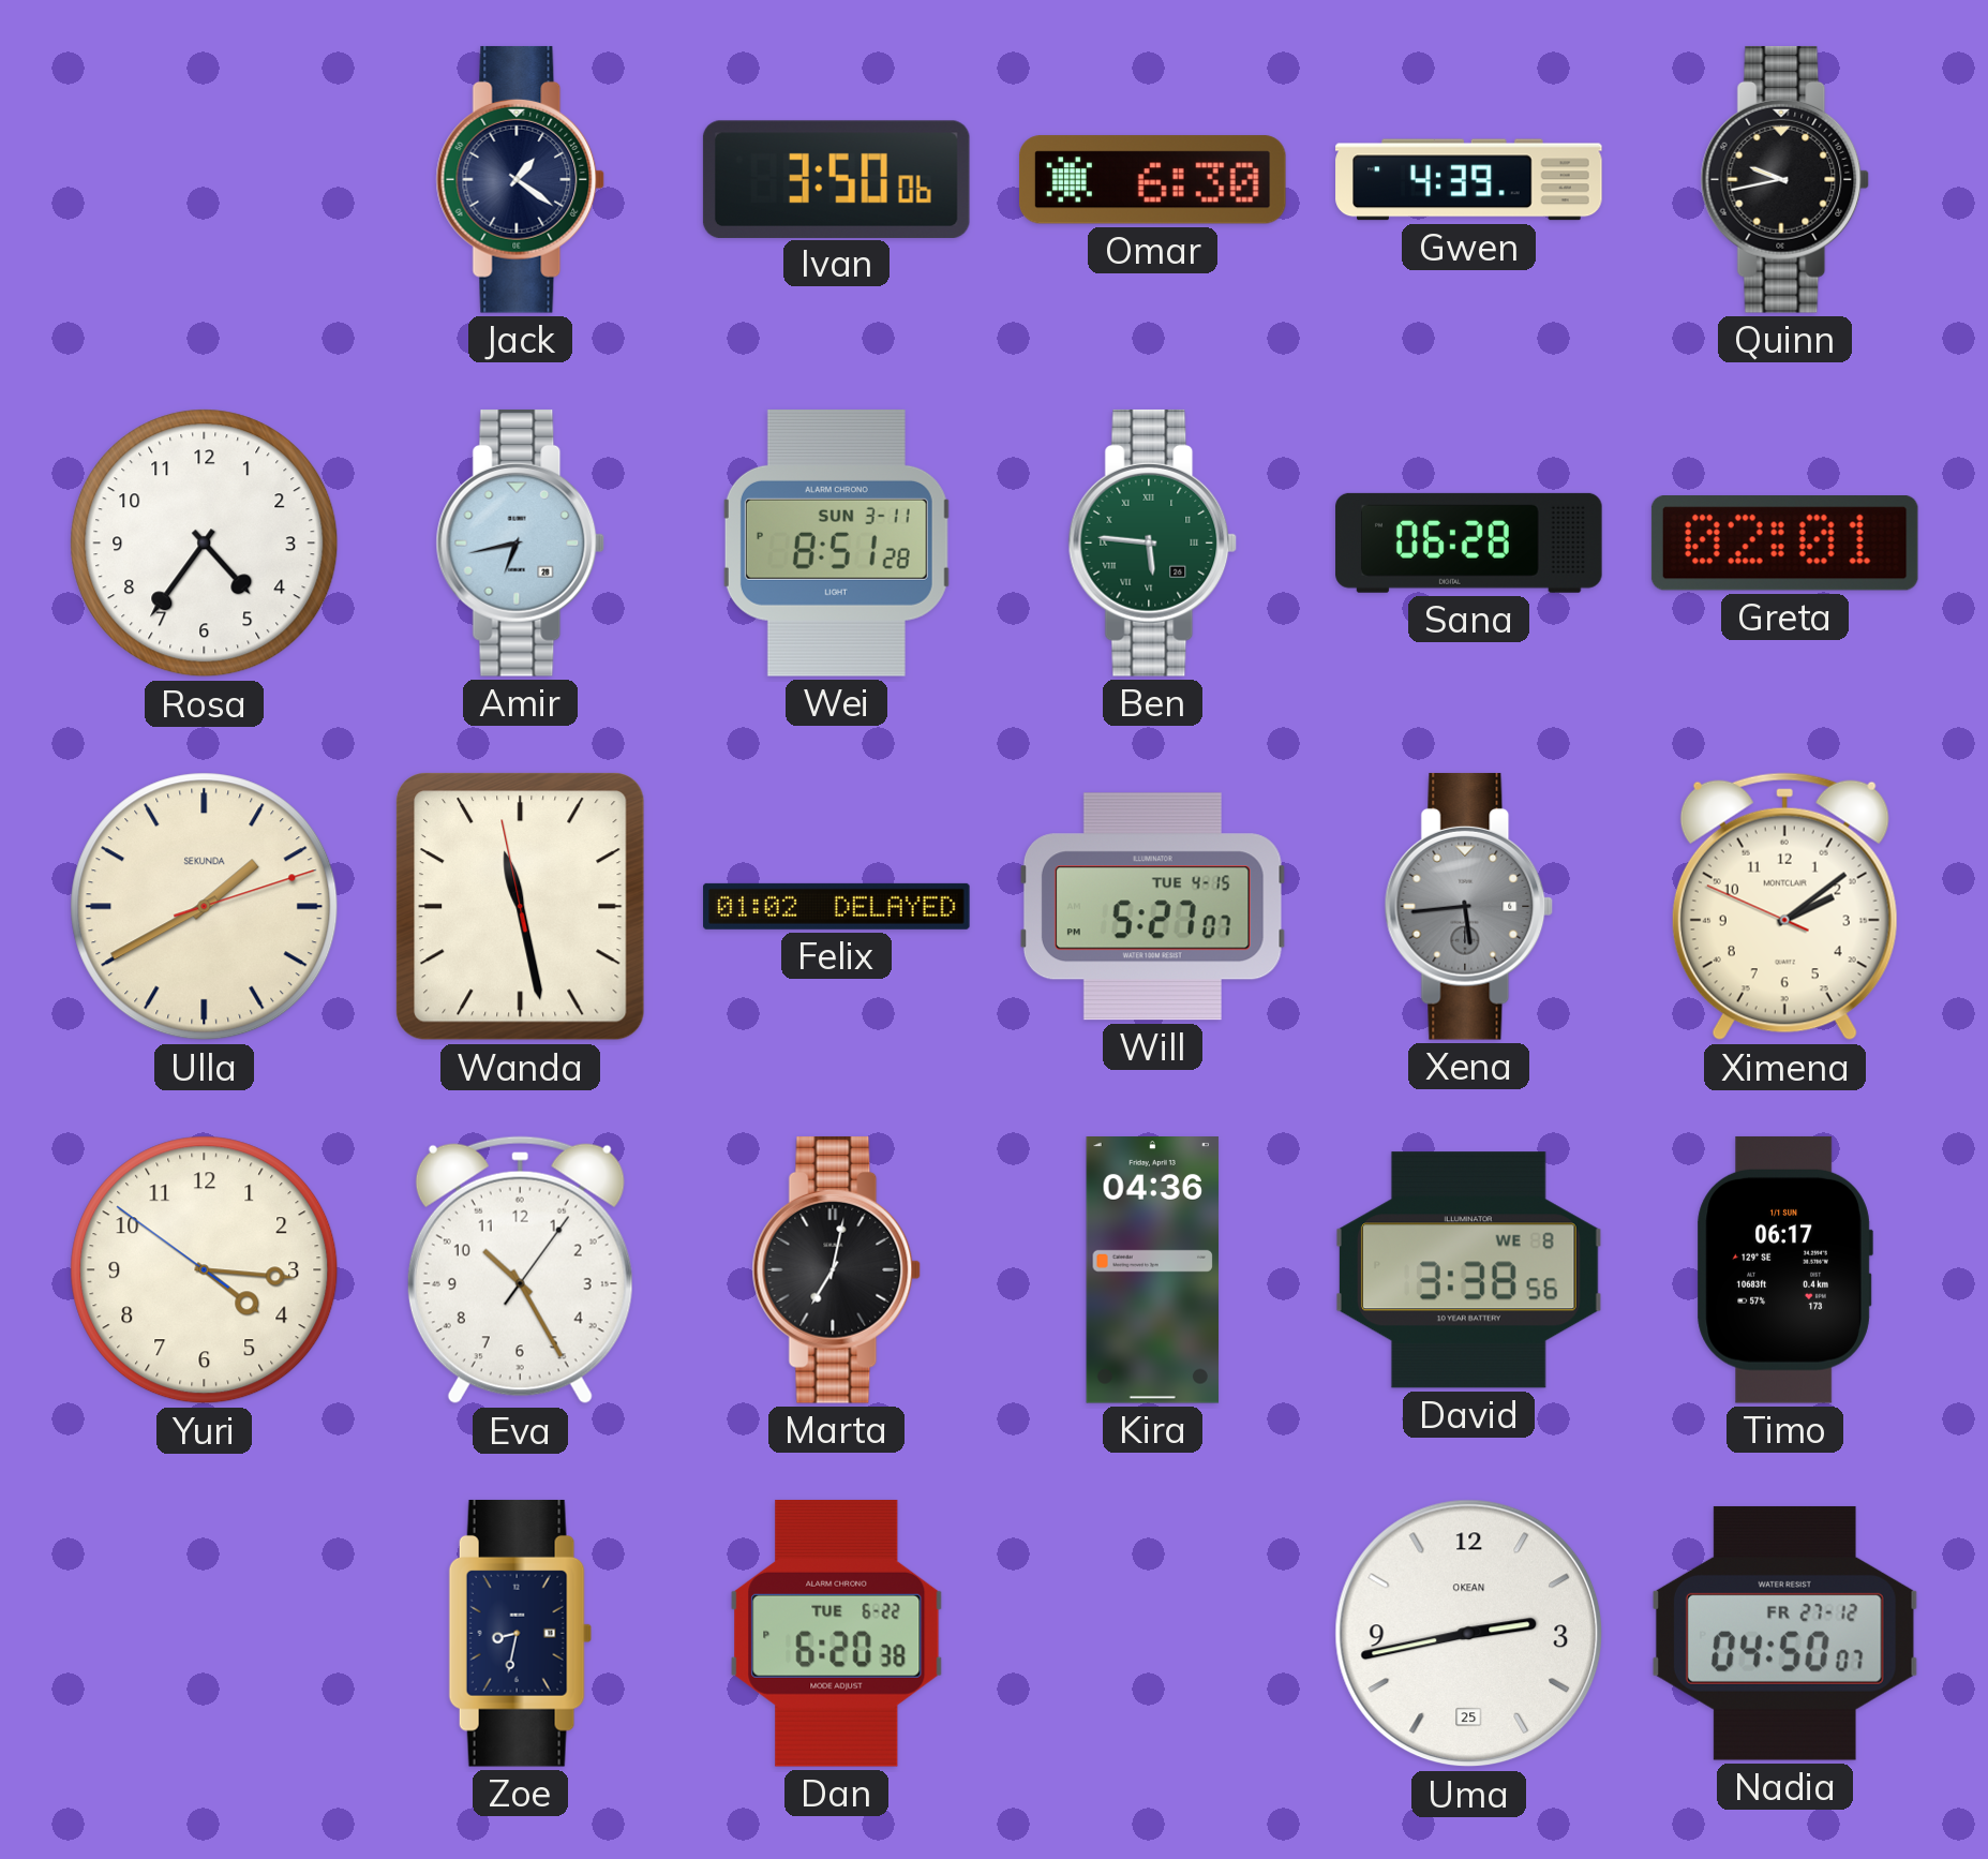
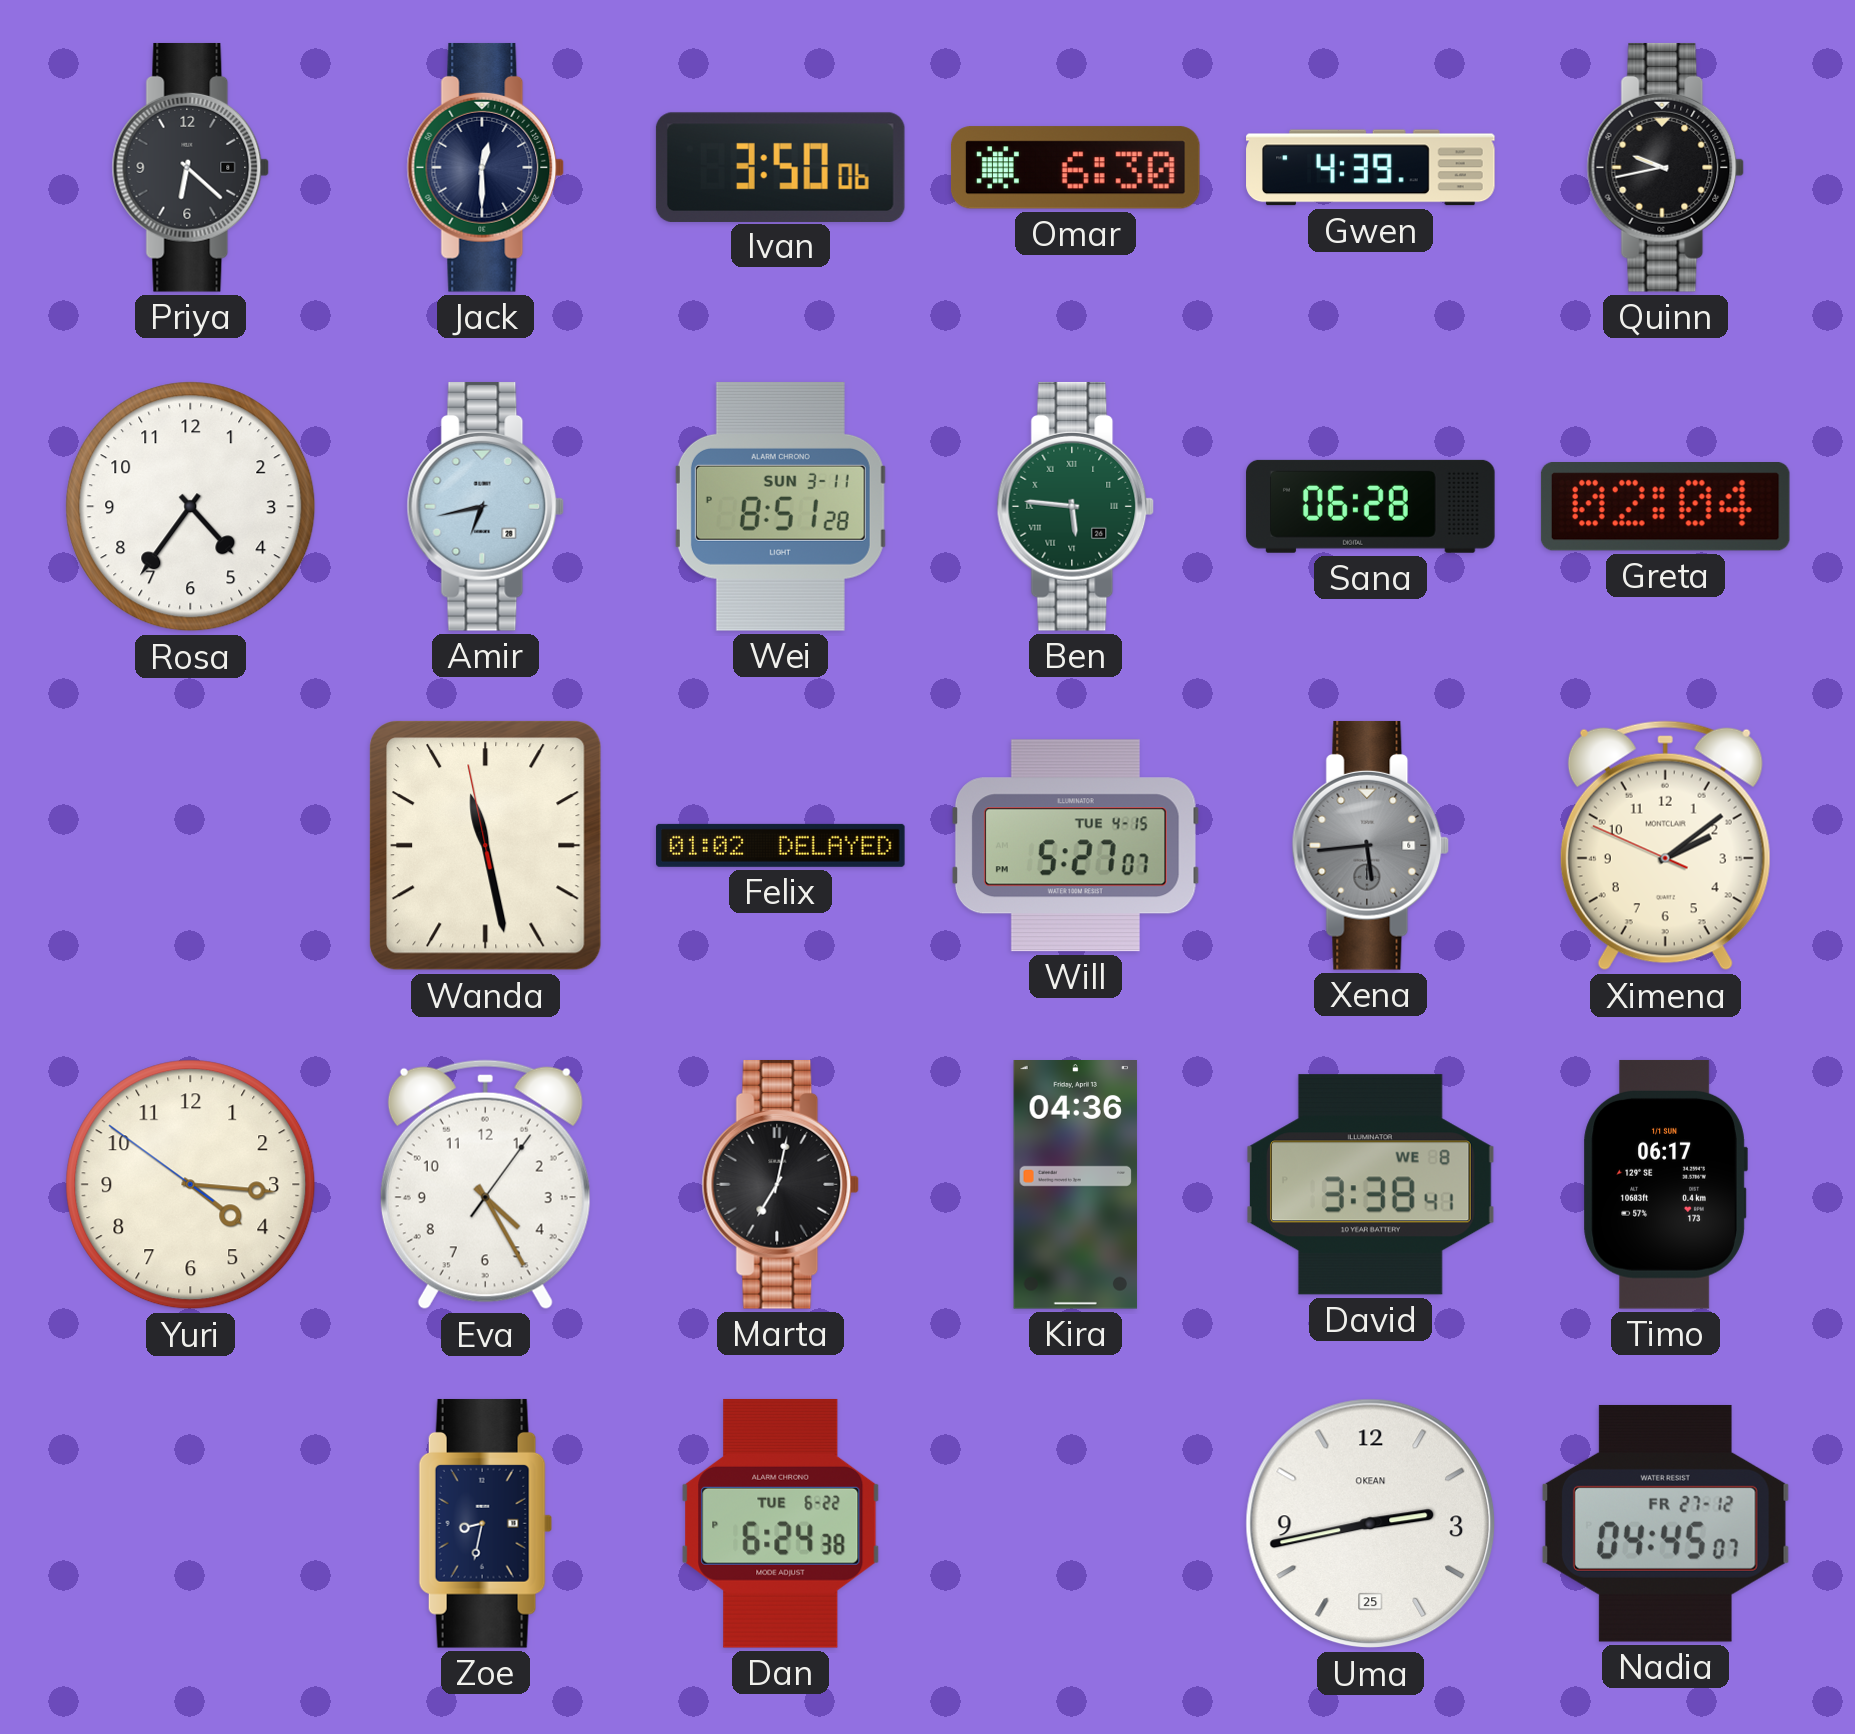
Priya: none -> 6:22
Jack: 1:21 -> 12:30
Greta: 02:01 -> 02:04
Ulla: 1:40 -> none
Eva: 10:25 -> 4:25
David: 3:38:56 -> 3:38:41
Dan: 6:20 -> 6:24
Nadia: 04:50 -> 04:45
